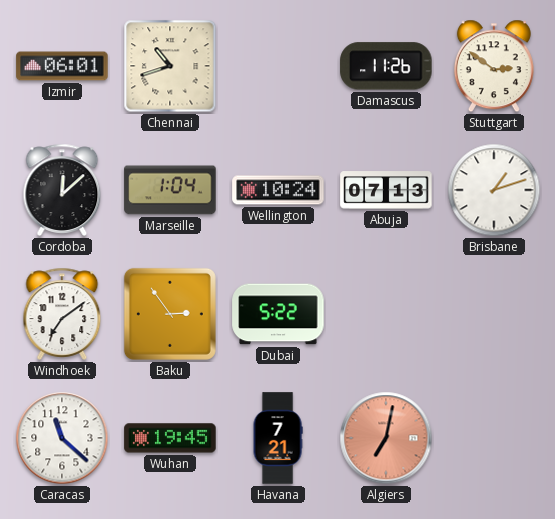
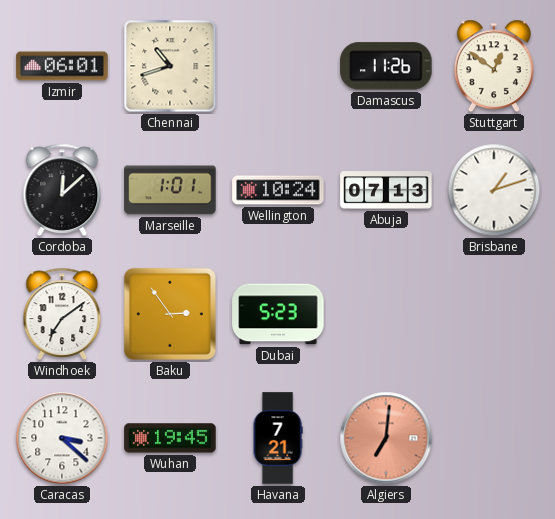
Stuttgart: 2:51 -> 12:51
Marseille: 1:04 -> 1:01
Dubai: 5:22 -> 5:23
Caracas: 11:22 -> 3:22
Algiers: 7:02 -> 7:01
